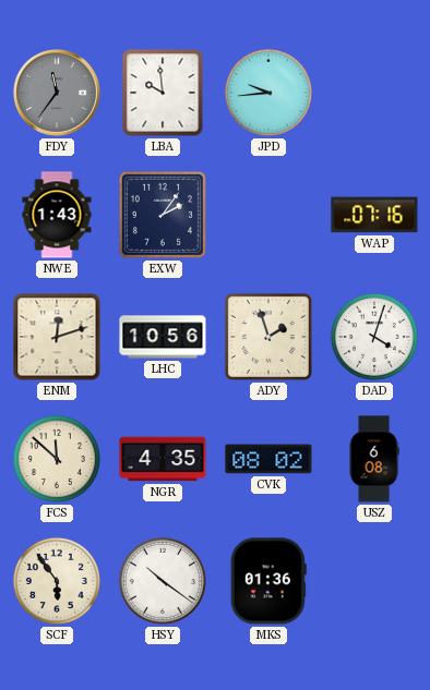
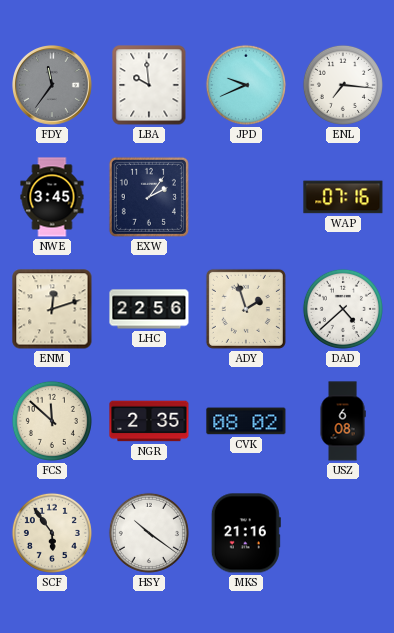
JPD: 9:44 -> 9:41
ENL: none -> 7:16
NWE: 1:43 -> 3:45
LHC: 10:56 -> 22:56
DAD: 4:03 -> 4:38
NGR: 4:35 -> 2:35
MKS: 01:36 -> 21:16
